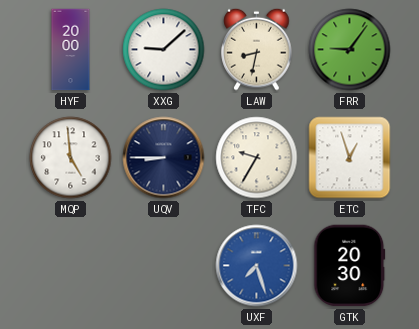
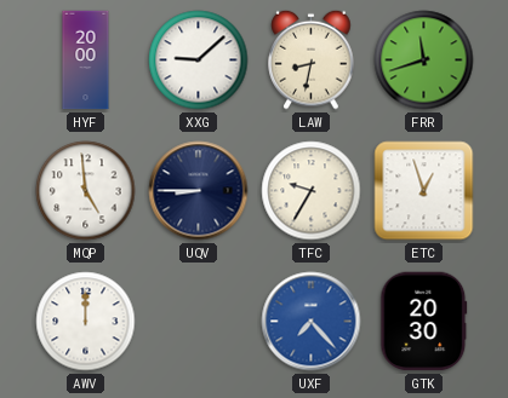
FRR: 9:06 -> 11:42
AWV: none -> 12:00
UXF: 7:27 -> 7:23
